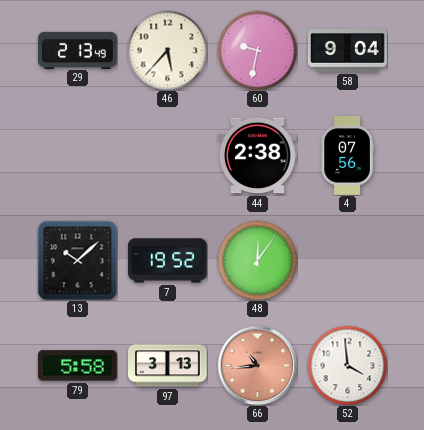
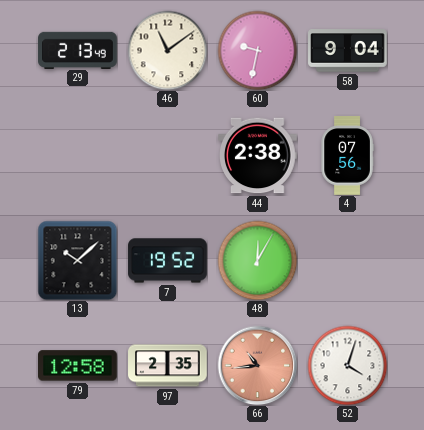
46: 5:37 -> 11:09
48: 12:06 -> 12:05
79: 5:58 -> 12:58
97: 3:13 -> 2:35
52: 3:59 -> 4:03
